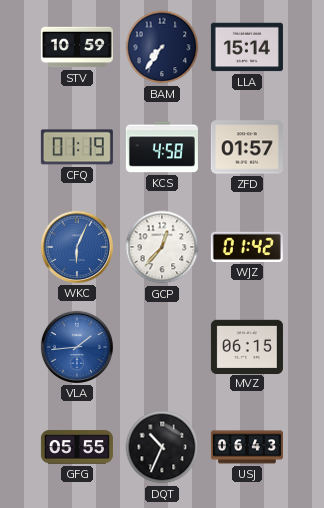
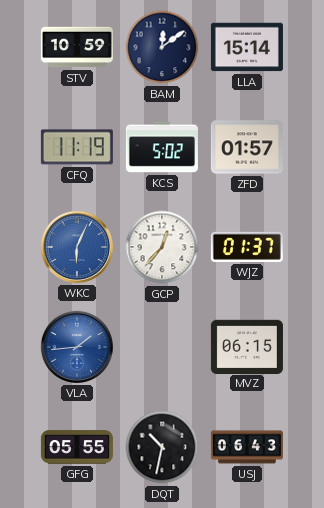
BAM: 7:36 -> 12:09
CFQ: 01:19 -> 11:19
KCS: 4:58 -> 5:02
WJZ: 01:42 -> 01:37
DQT: 10:34 -> 10:32
